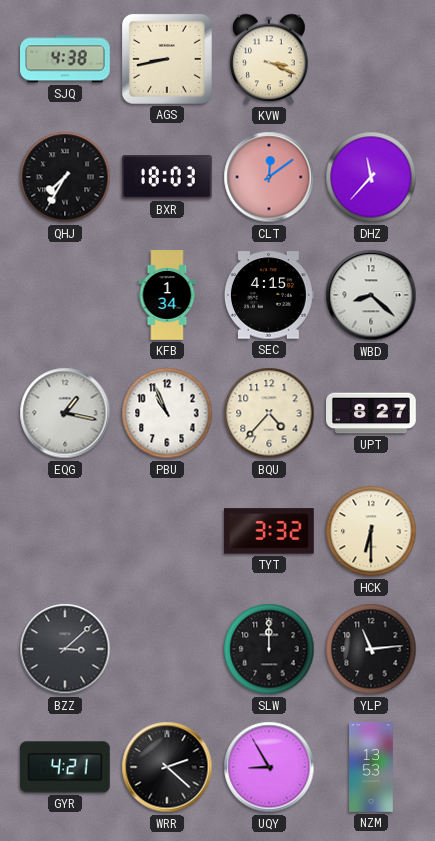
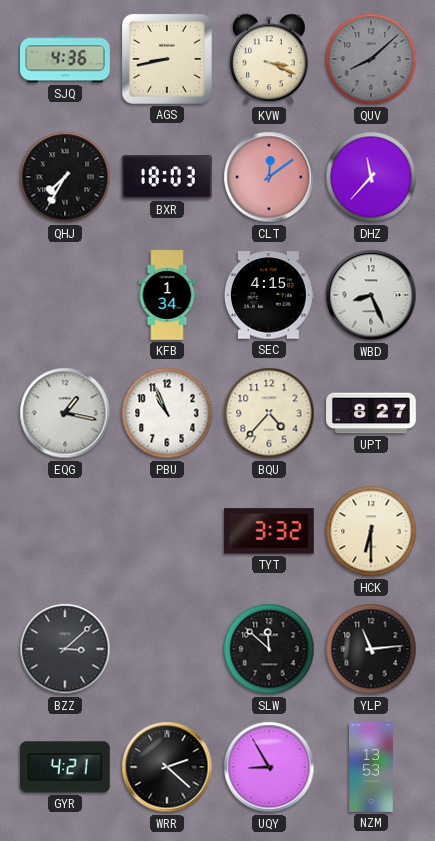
SJQ: 4:38 -> 4:36
QUV: none -> 8:08
WBD: 8:22 -> 8:26
SLW: 12:00 -> 11:52
